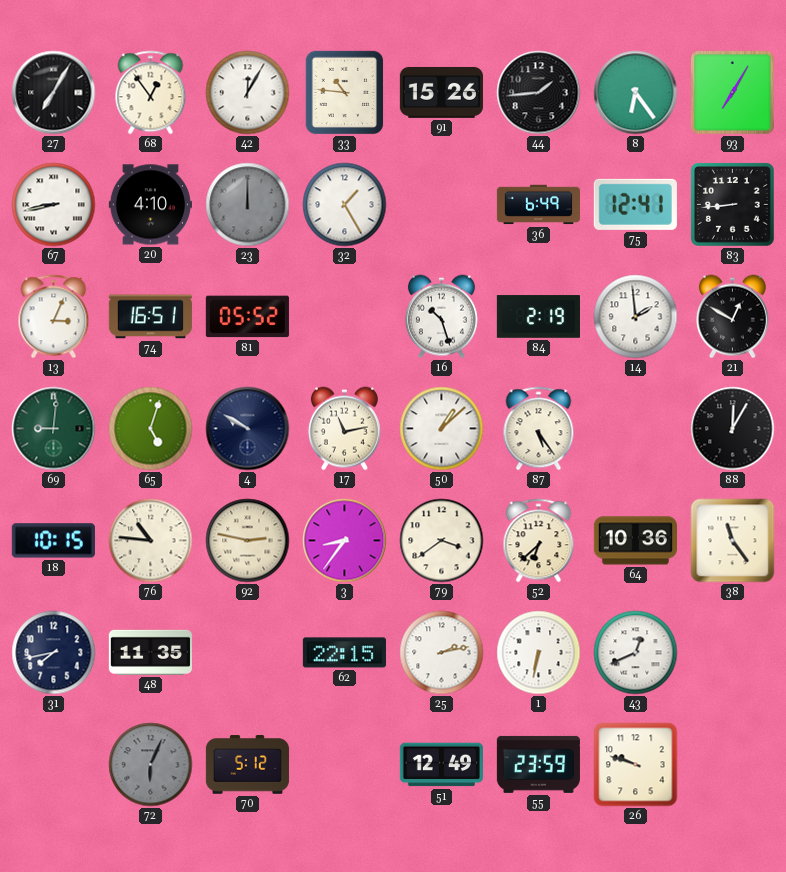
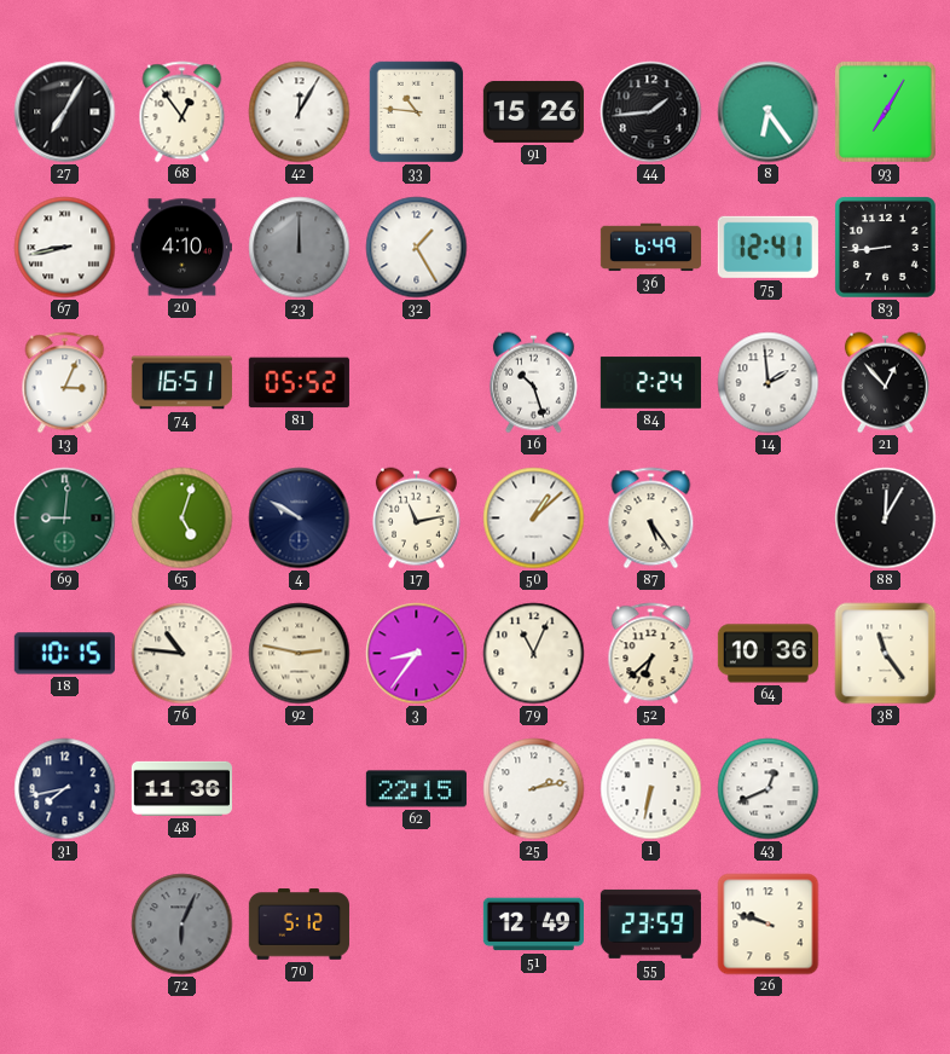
84: 2:19 -> 2:24
21: 12:50 -> 12:53
79: 3:39 -> 11:04
48: 11:35 -> 11:36
